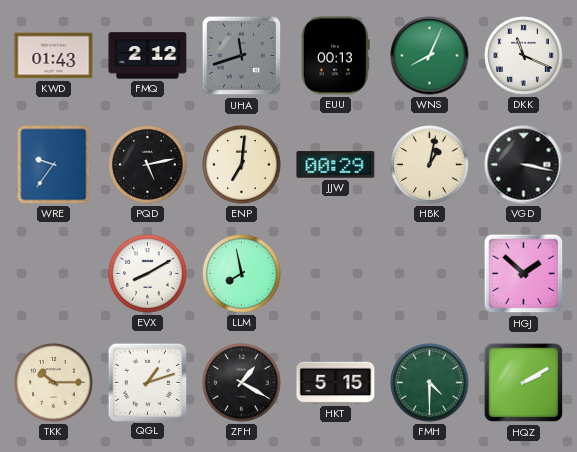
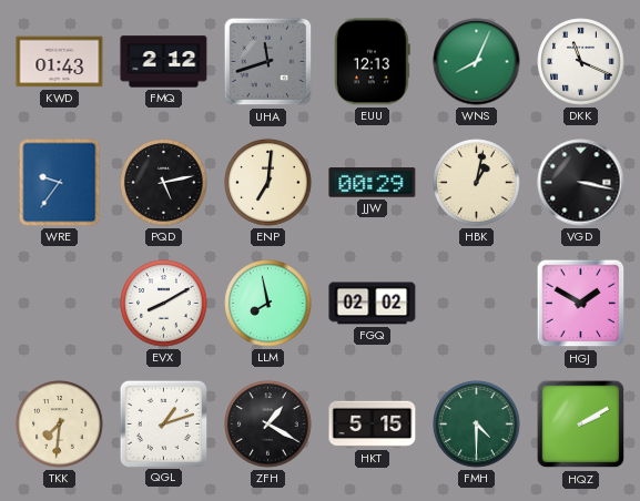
EUU: 00:13 -> 12:13
FGQ: none -> 02:02
HGJ: 1:52 -> 1:50
TKK: 10:15 -> 7:31
